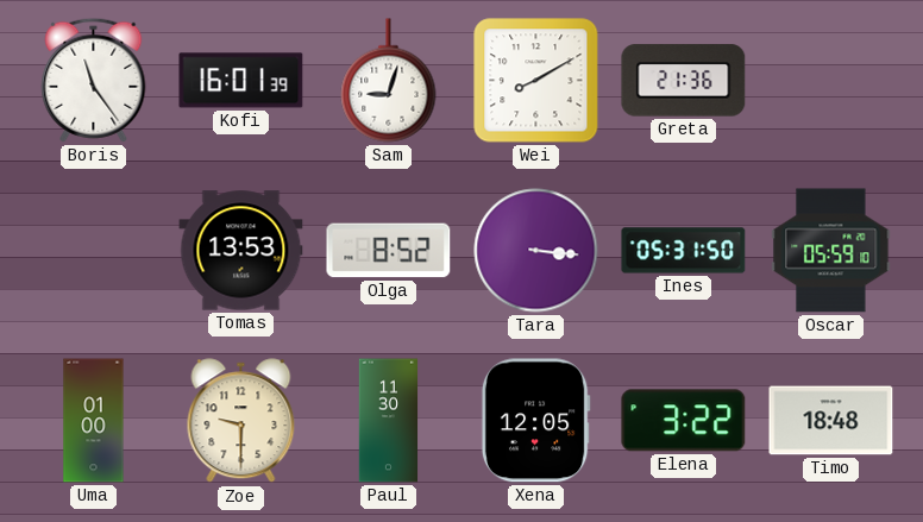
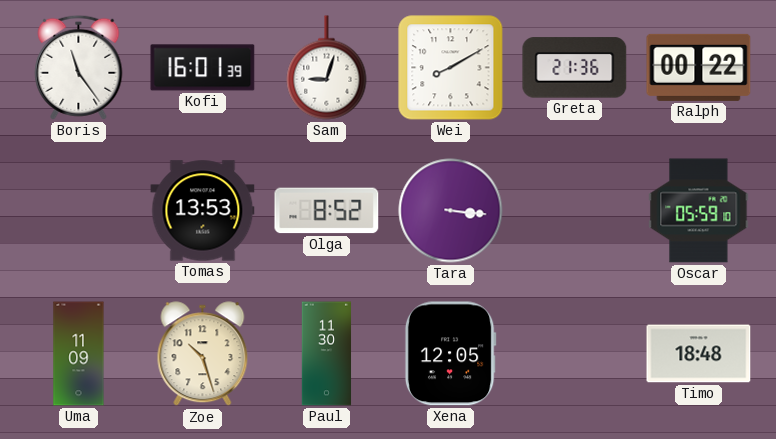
Ralph: none -> 00:22
Ines: 05:31 -> none
Uma: 01:00 -> 11:09
Zoe: 9:30 -> 10:27
Elena: 3:22 -> none
